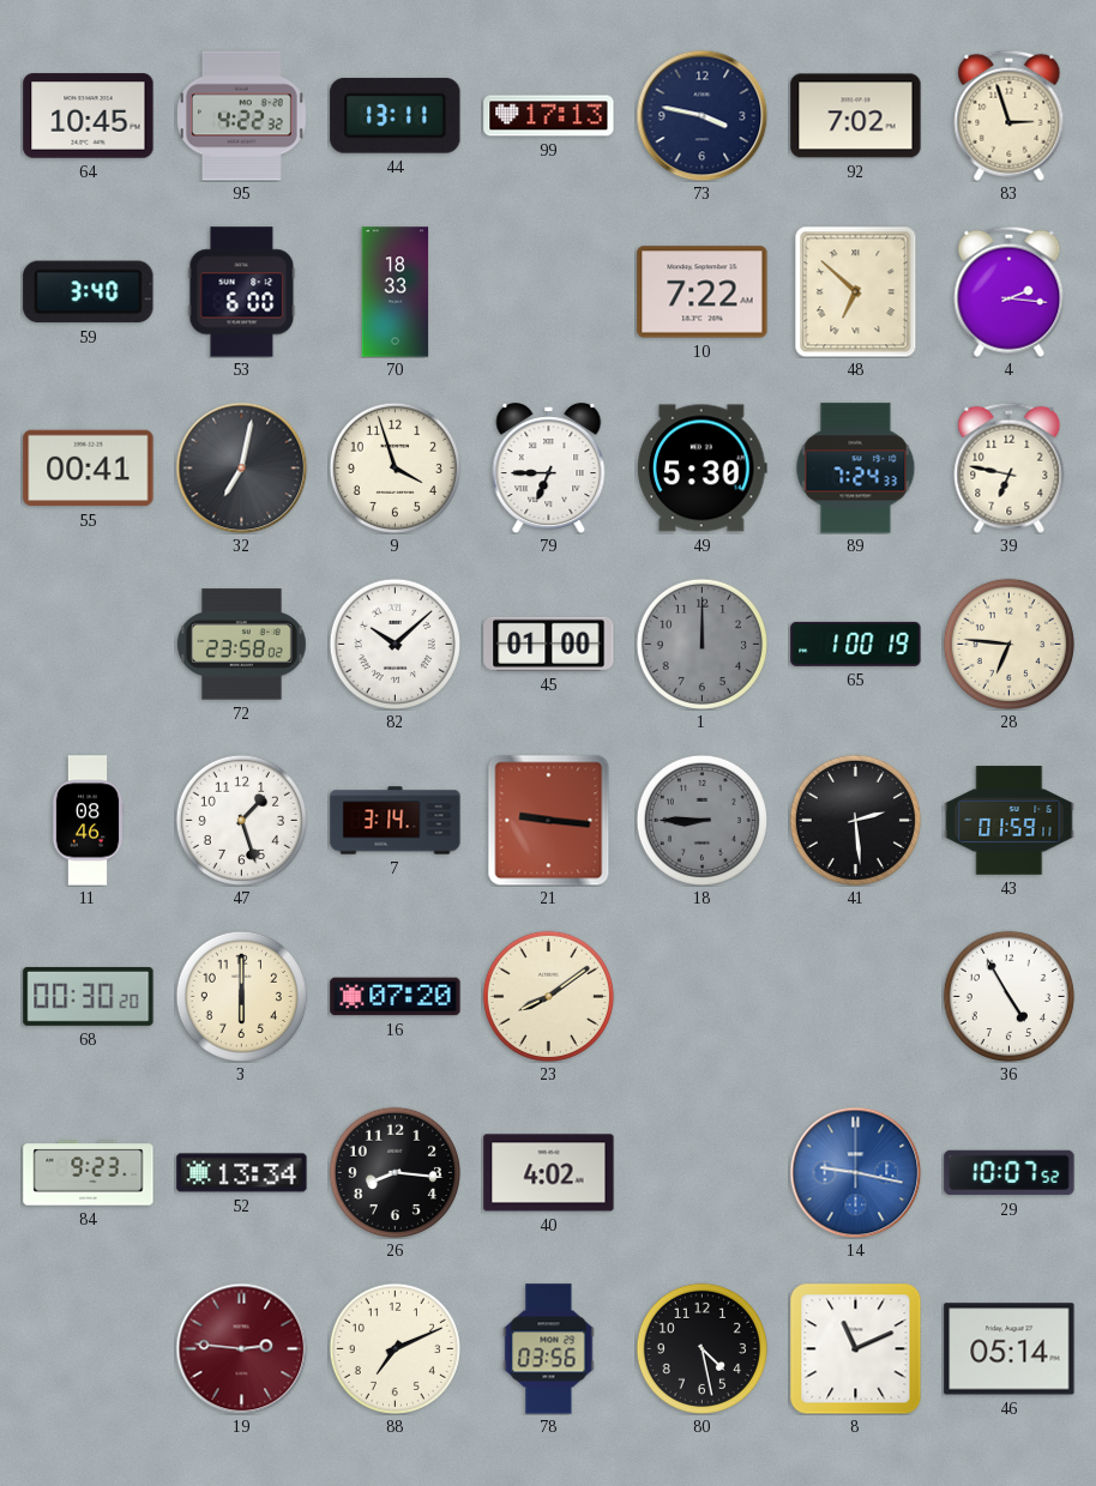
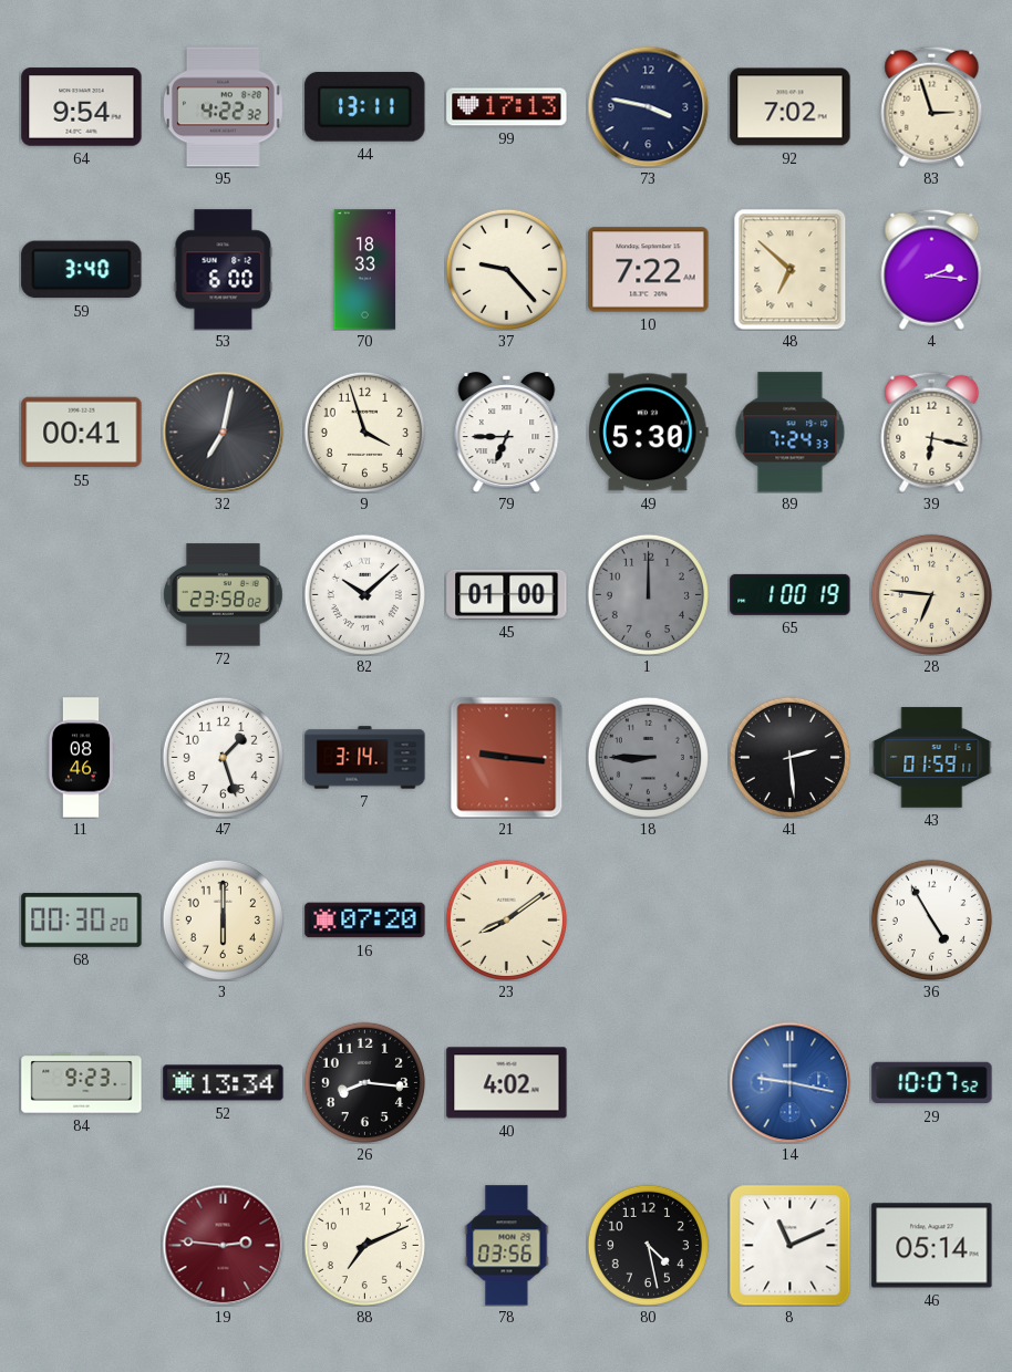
64: 10:45 -> 9:54
37: none -> 9:23
39: 6:47 -> 6:17
